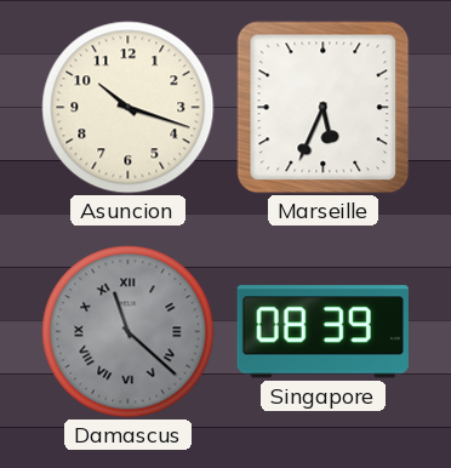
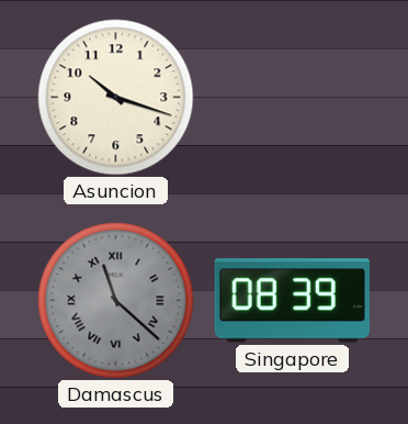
Marseille: 5:34 -> none
